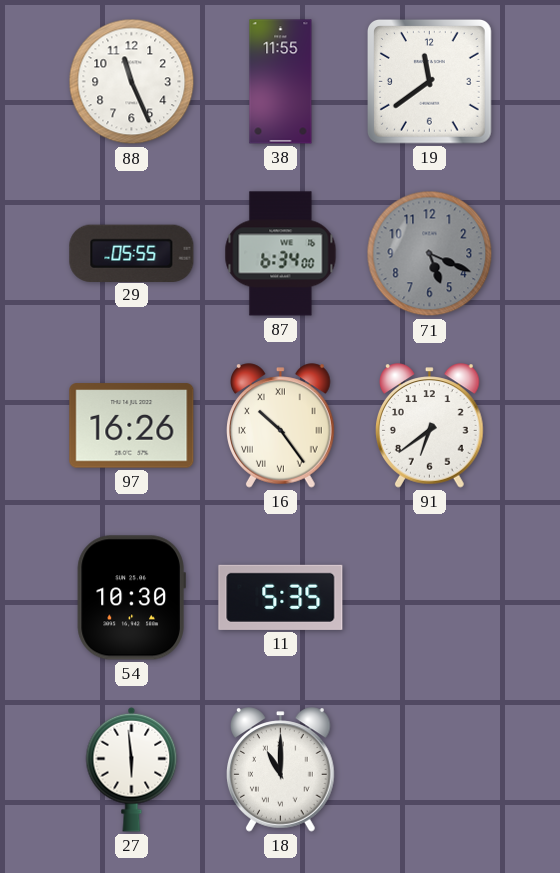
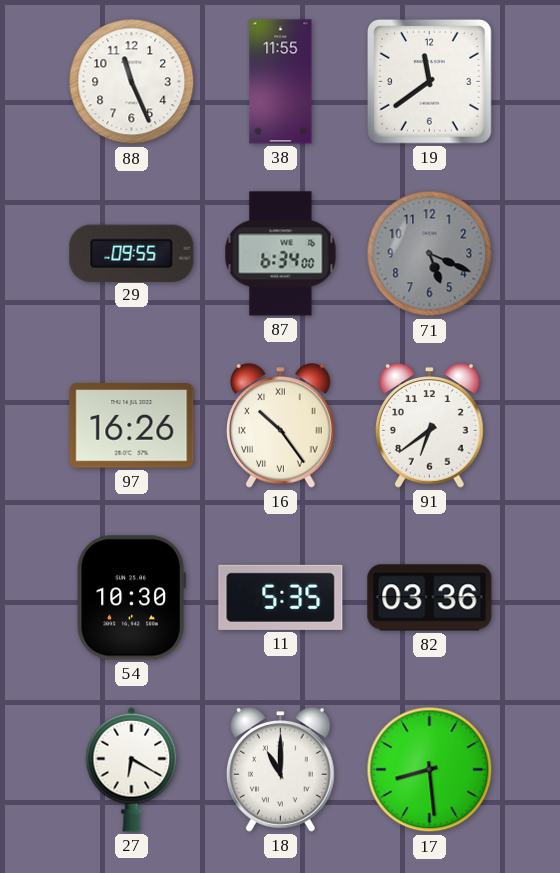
29: 05:55 -> 09:55
82: none -> 03:36
27: 5:59 -> 6:20
17: none -> 8:29
